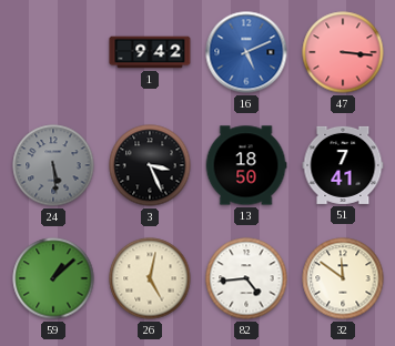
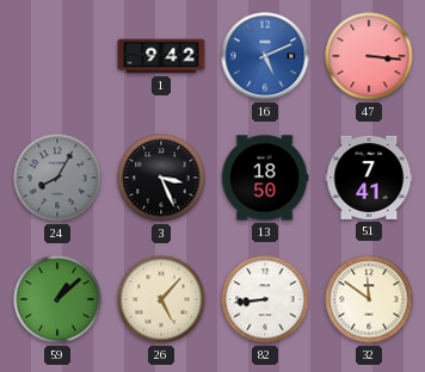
24: 5:29 -> 8:05
26: 5:02 -> 5:07
82: 4:44 -> 8:44
